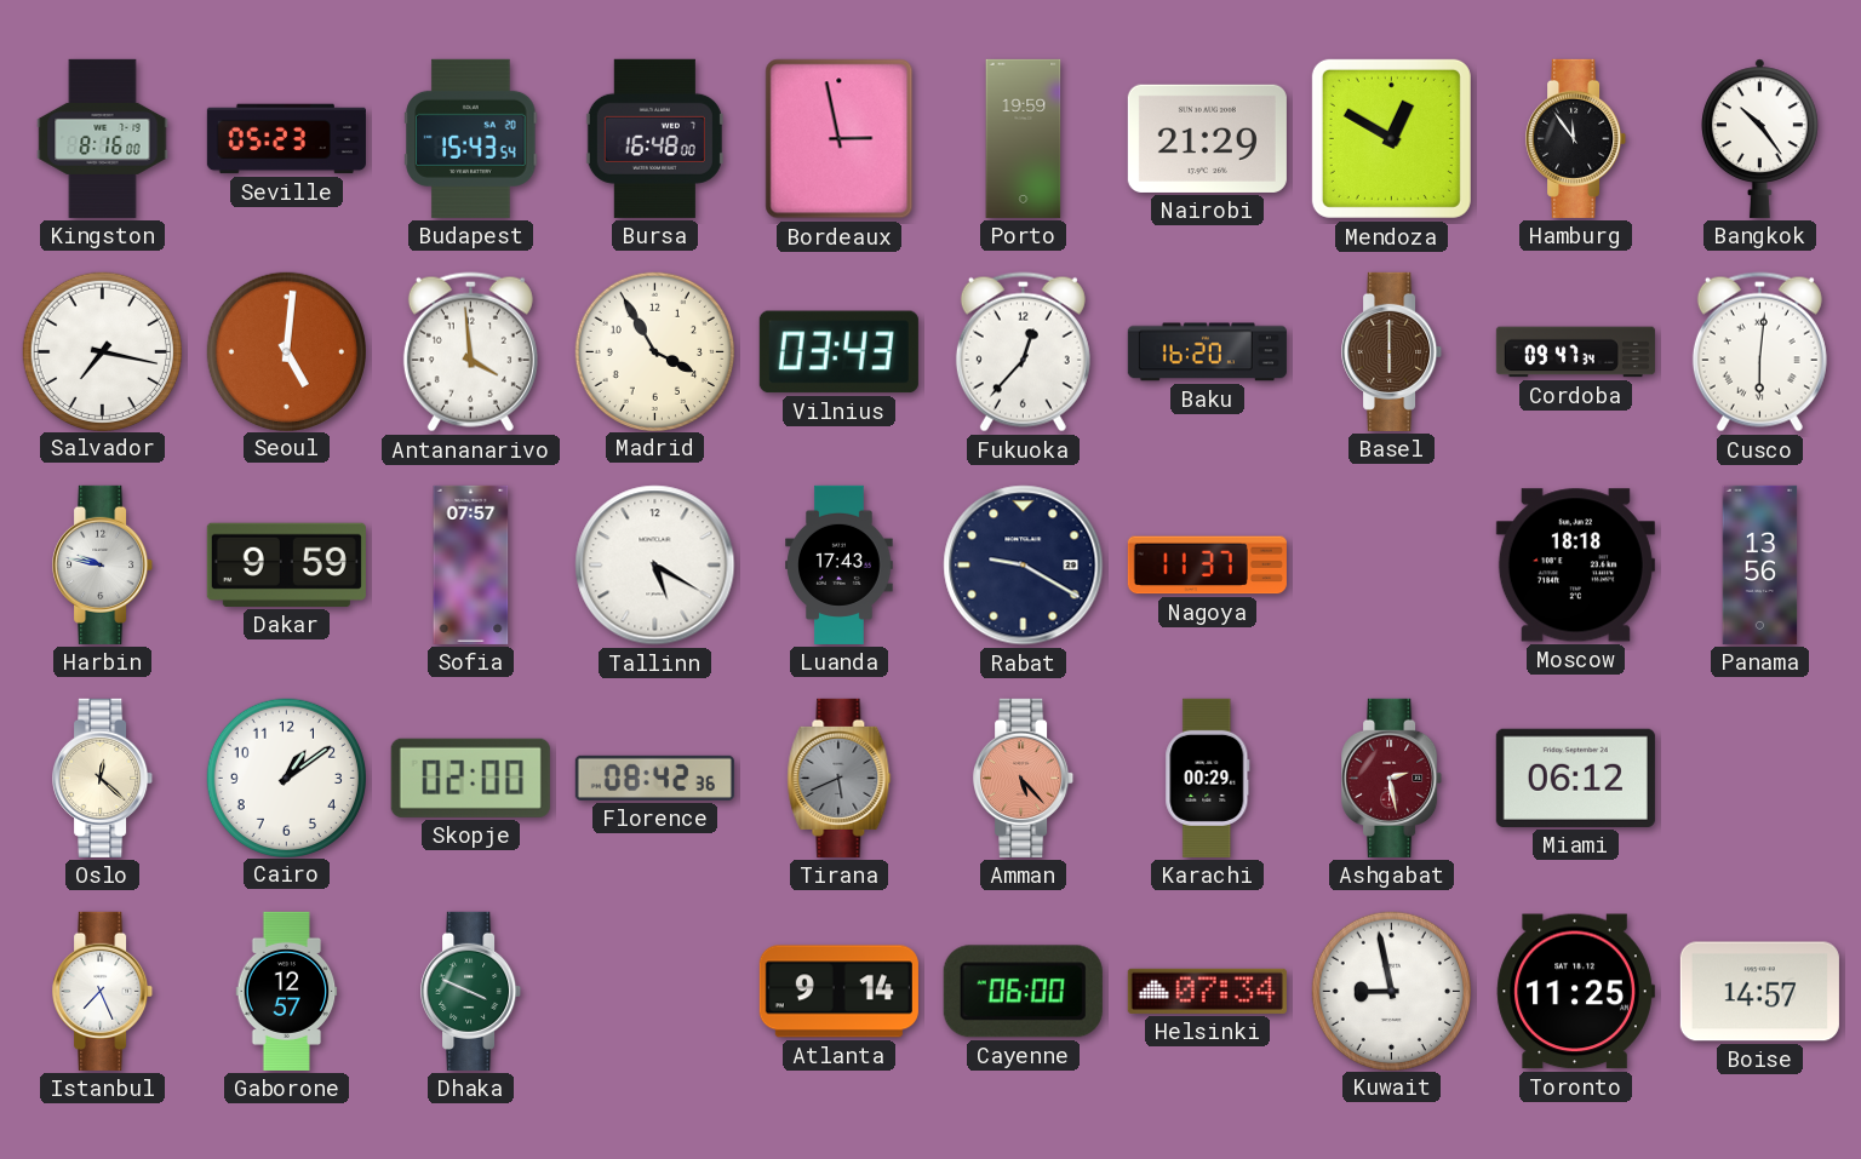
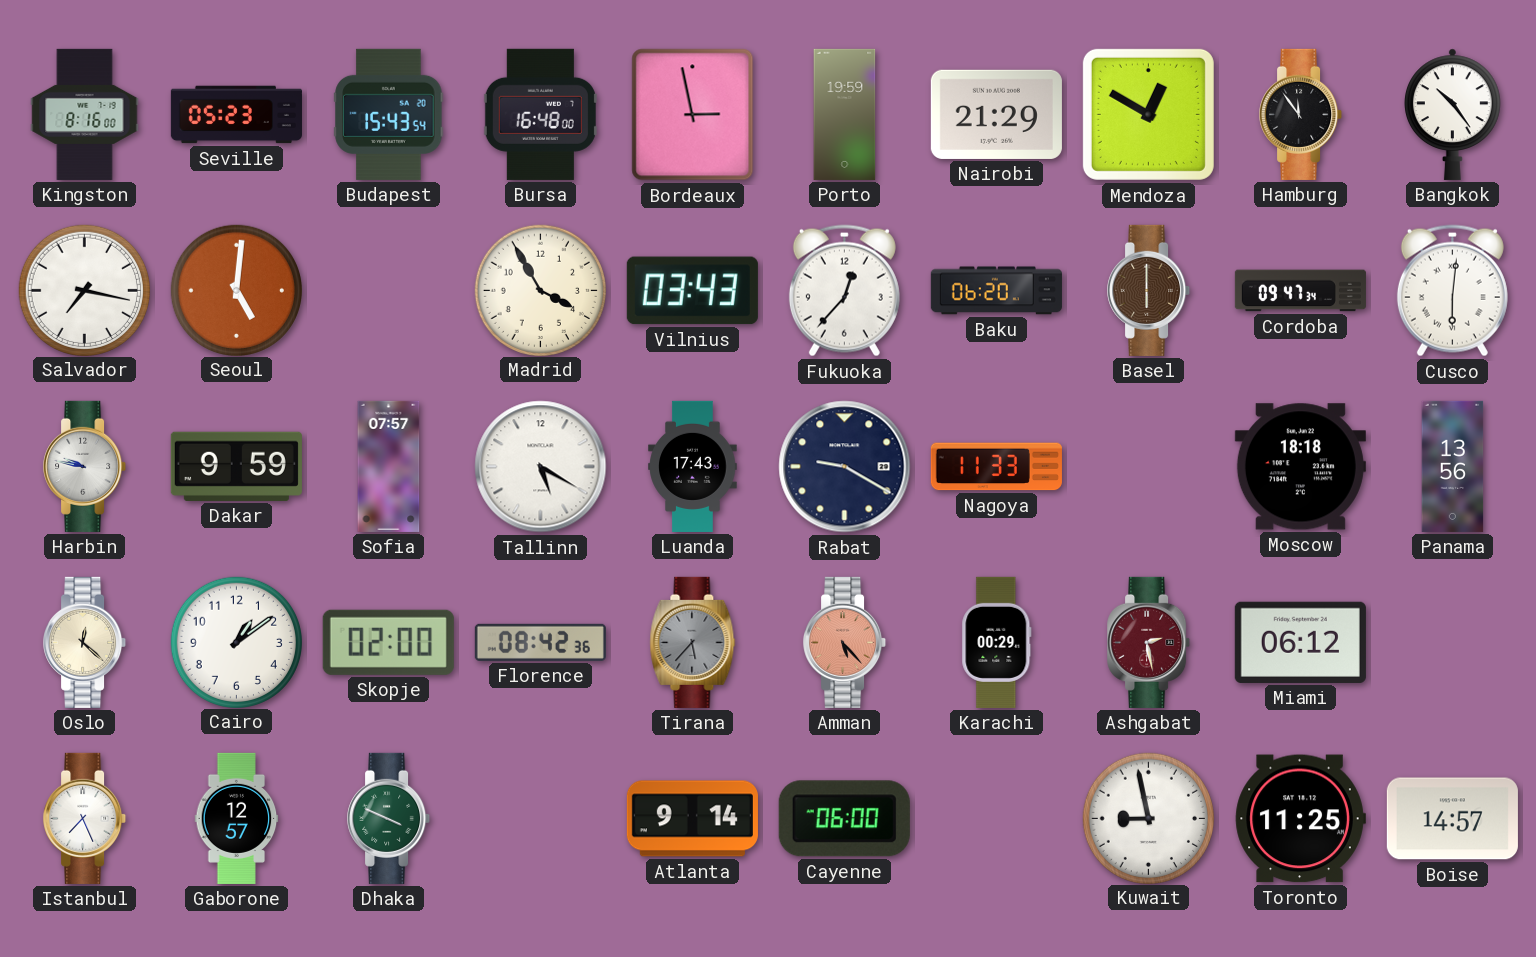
Antananarivo: 3:59 -> none
Baku: 16:20 -> 06:20
Nagoya: 11:37 -> 11:33
Tirana: 5:41 -> 5:37
Helsinki: 07:34 -> none
